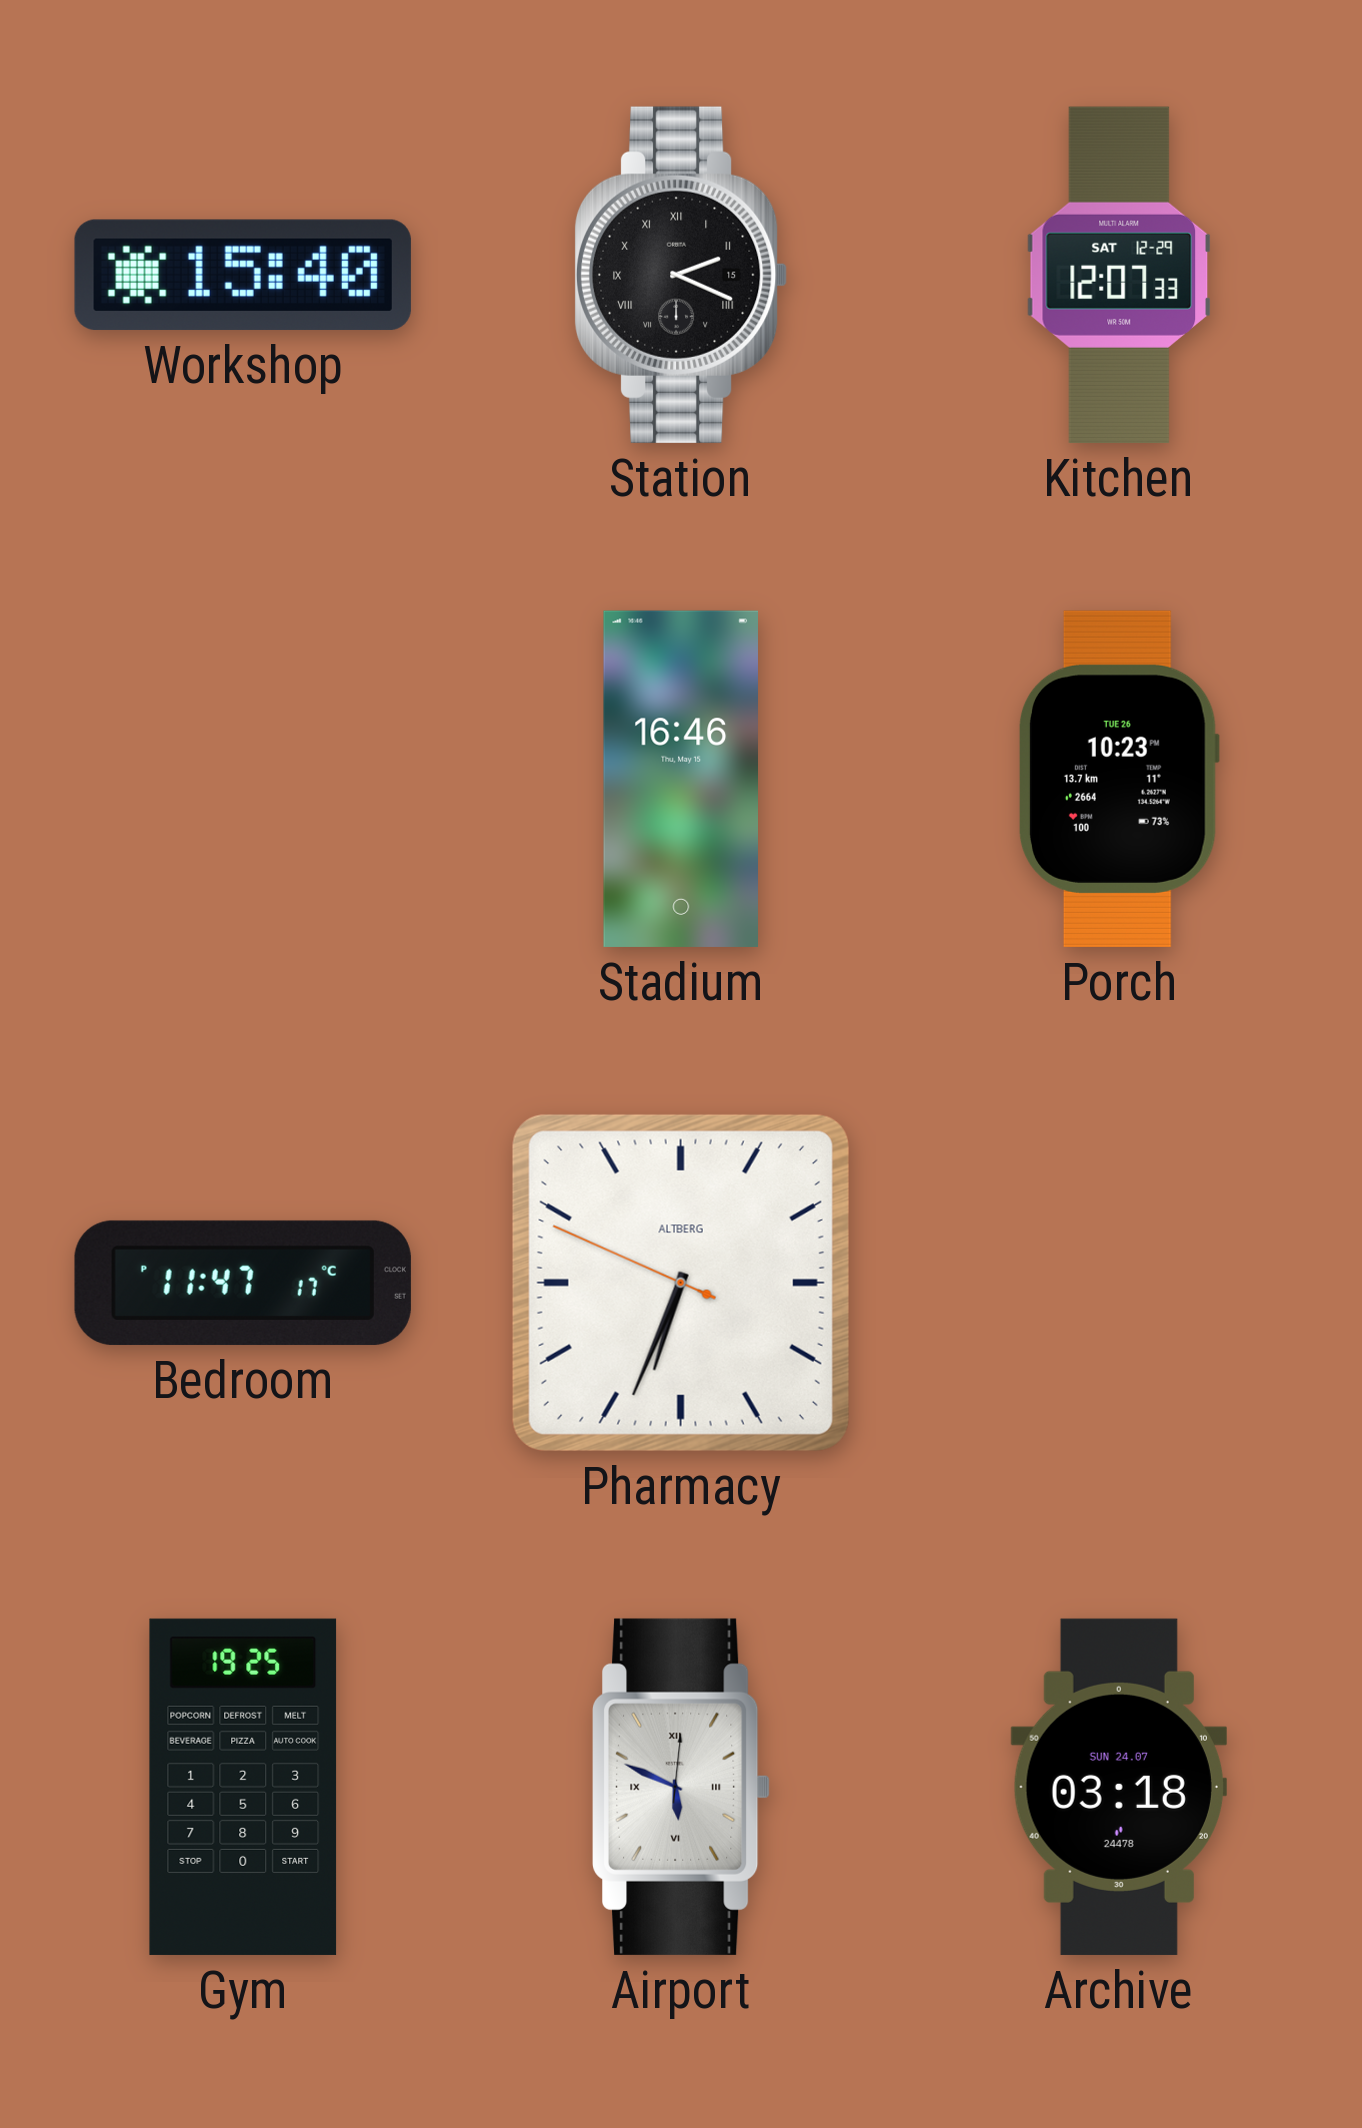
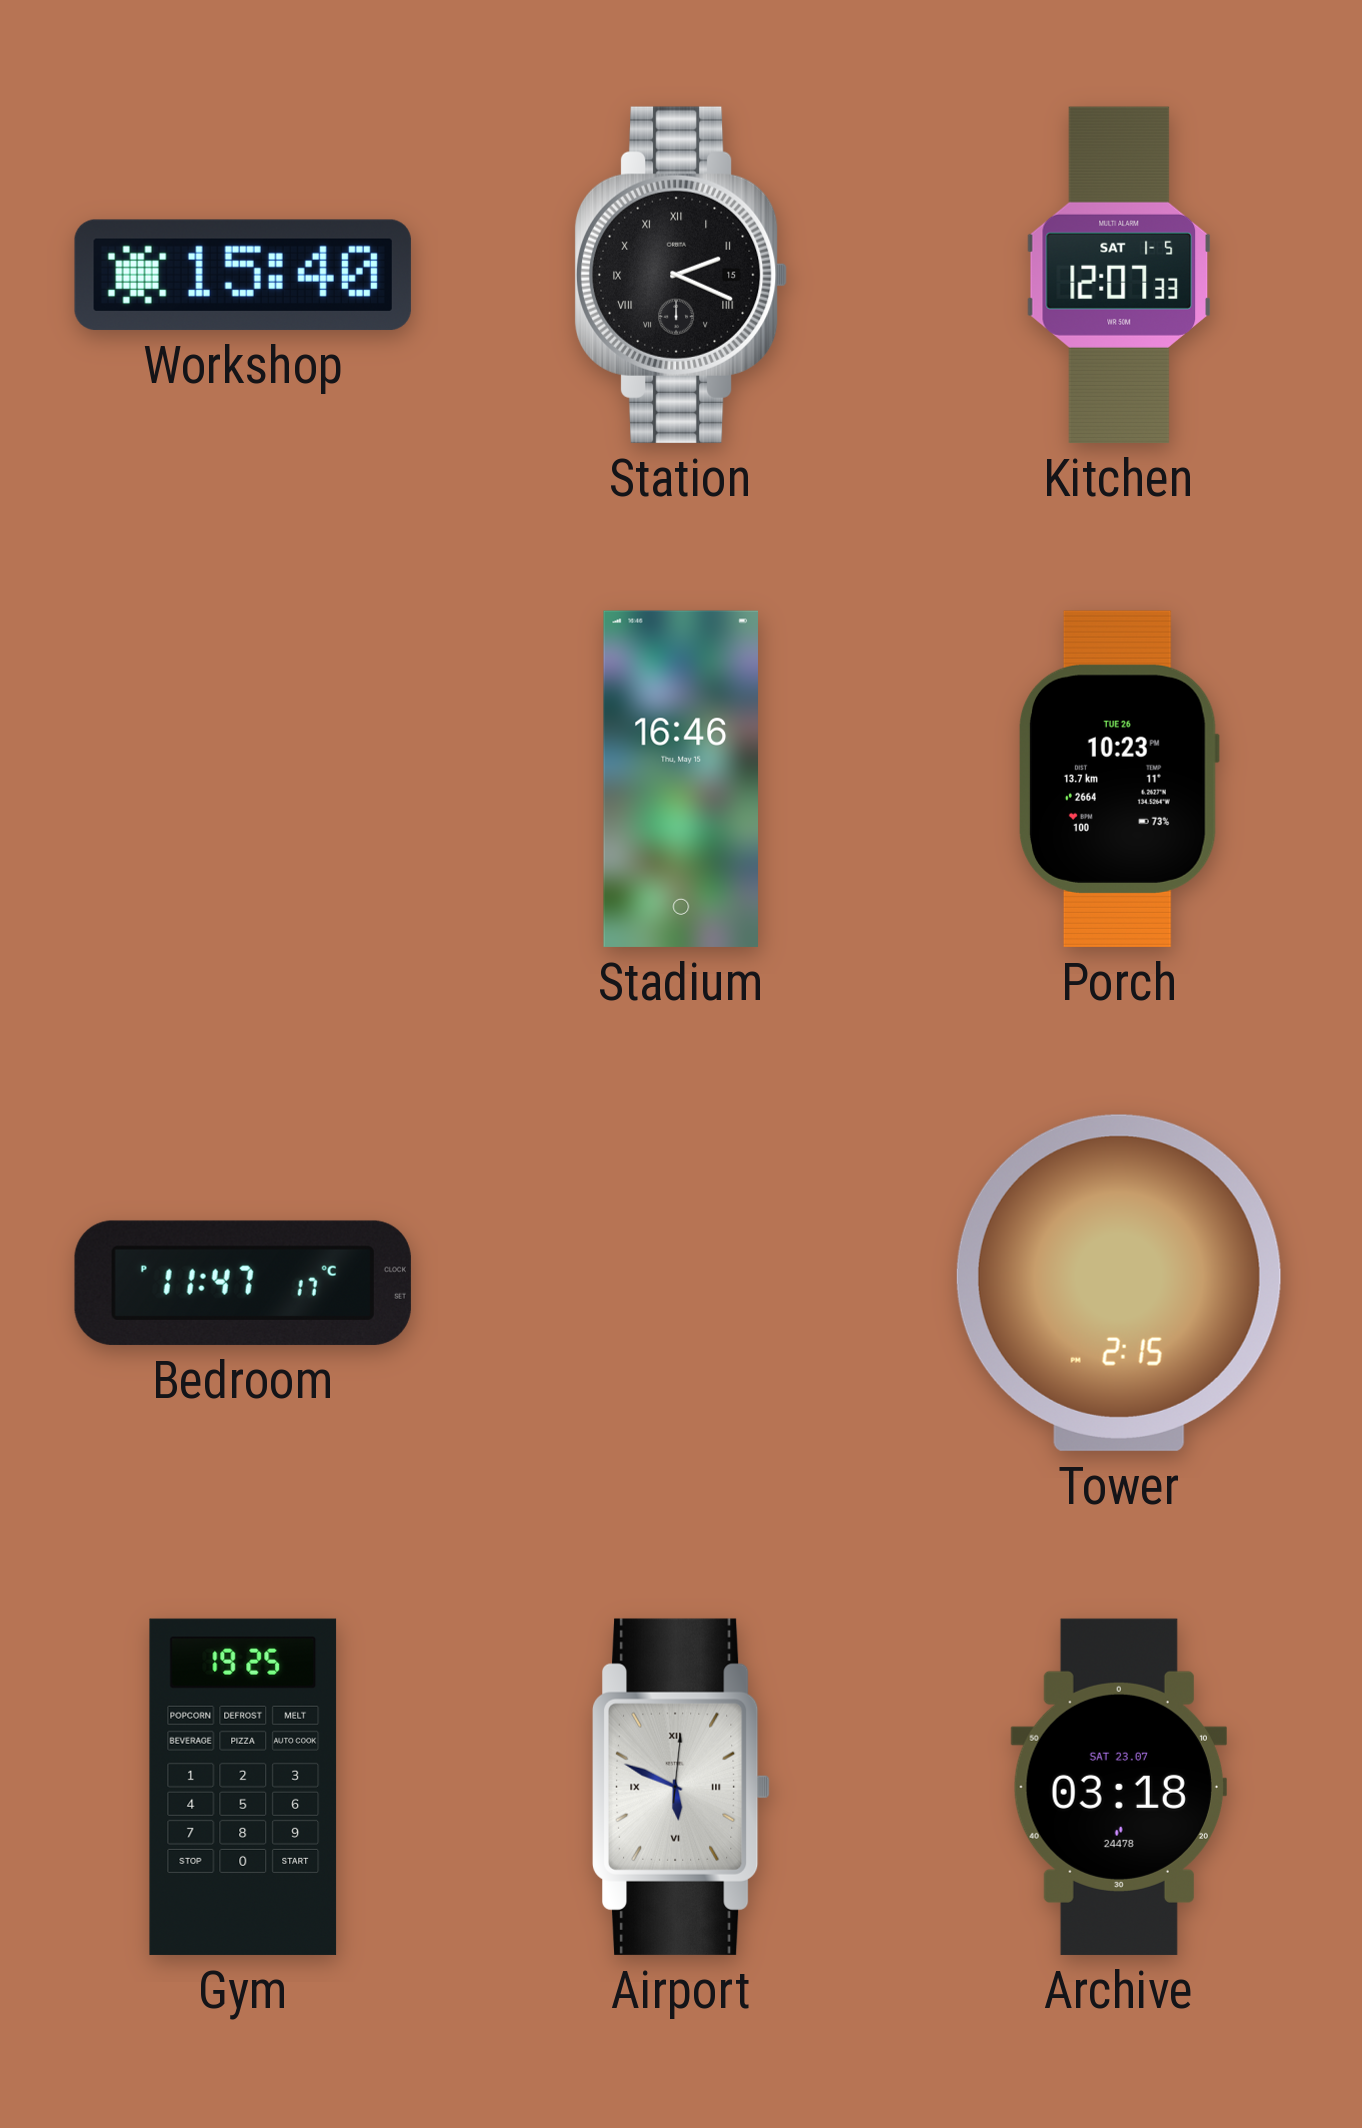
Kitchen date: SAT 12-29 -> SAT 1-5
Pharmacy: 6:33 -> none
Tower: none -> 2:15
Archive date: SUN 24.07 -> SAT 23.07
